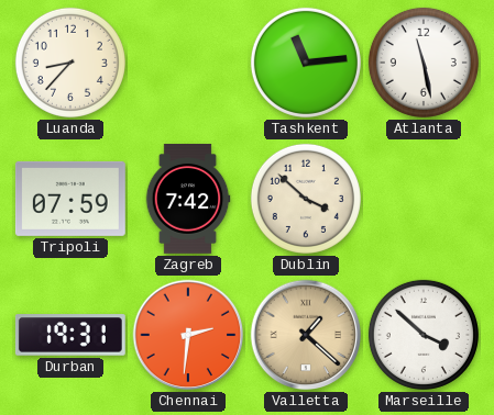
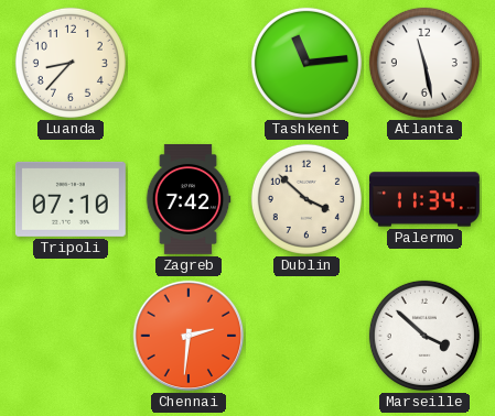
Tripoli: 07:59 -> 07:10
Palermo: none -> 11:34
Durban: 19:31 -> none
Valletta: 1:22 -> none
